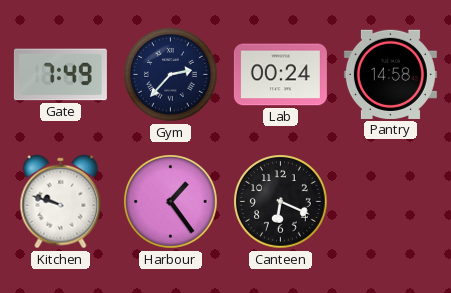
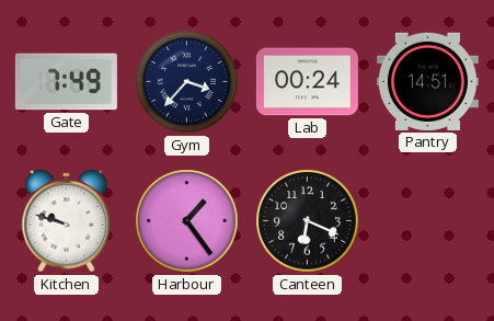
Gym: 2:37 -> 3:37
Pantry: 14:58 -> 14:51
